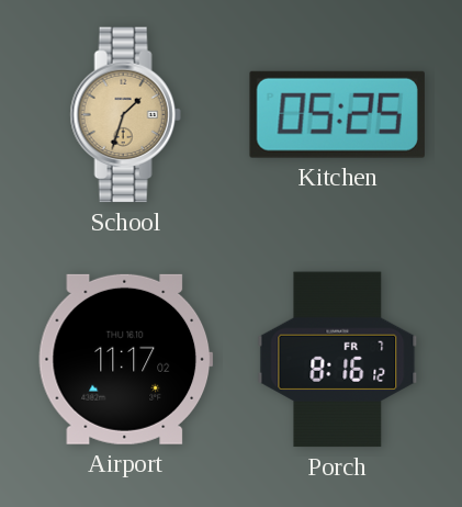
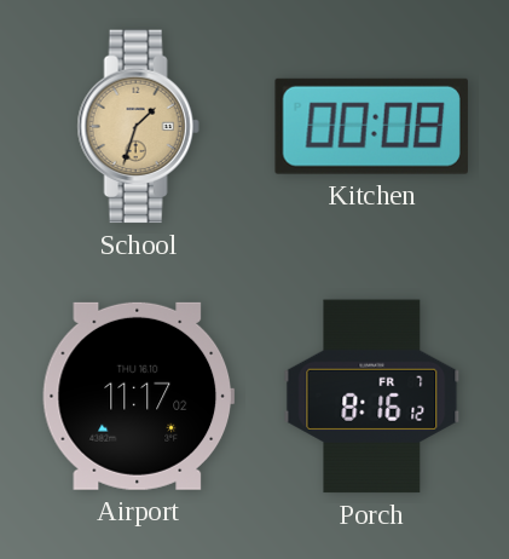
Kitchen: 05:25 -> 00:08
